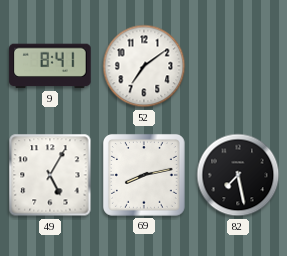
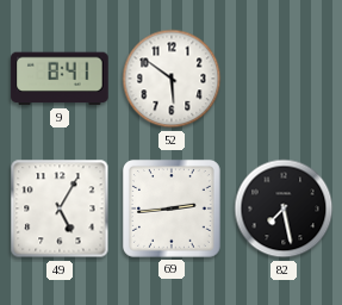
52: 7:09 -> 5:51
69: 8:13 -> 2:44
